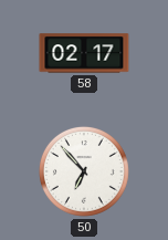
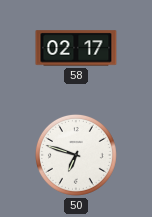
50: 6:53 -> 6:48
